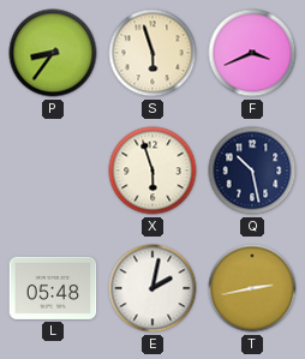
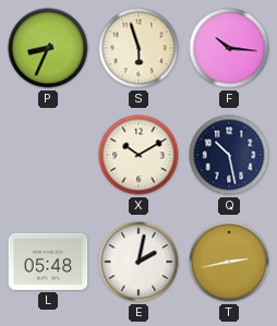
P: 8:36 -> 8:34
F: 3:41 -> 10:16
X: 5:57 -> 10:10
